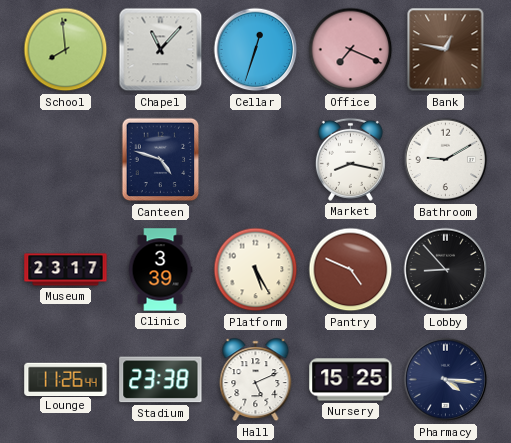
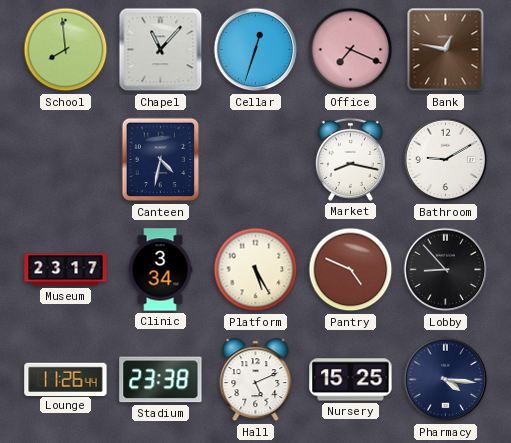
Canteen: 4:48 -> 4:32
Clinic: 3:39 -> 3:34
